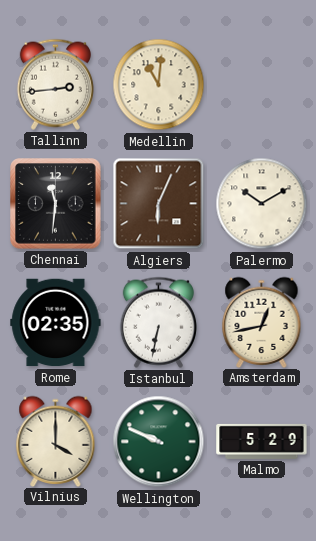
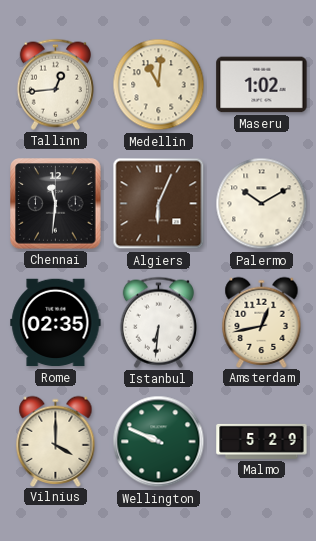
Tallinn: 2:44 -> 12:44
Maseru: none -> 1:02
Istanbul: 6:32 -> 6:31
